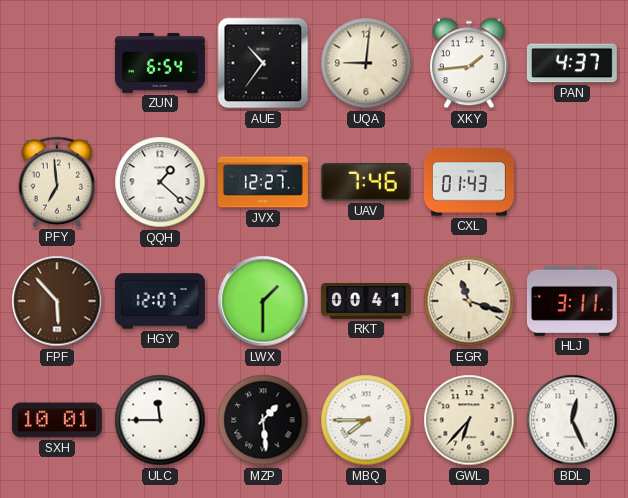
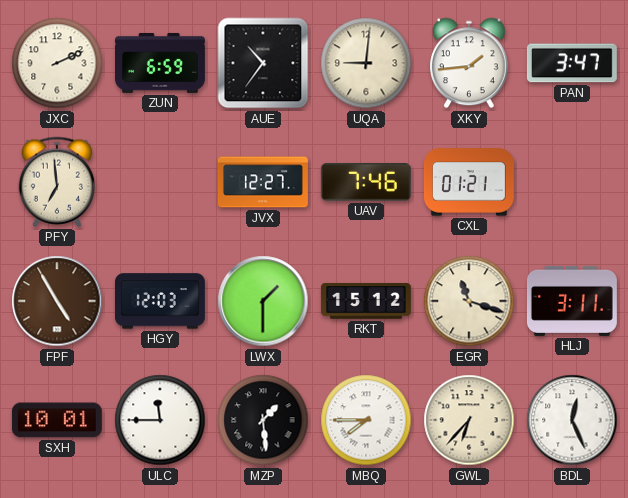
JXC: none -> 2:11
ZUN: 6:54 -> 6:59
PAN: 4:37 -> 3:47
QQH: 1:22 -> none
CXL: 01:43 -> 01:21
FPF: 5:53 -> 4:55
HGY: 12:07 -> 12:03
RKT: 00:41 -> 15:12
